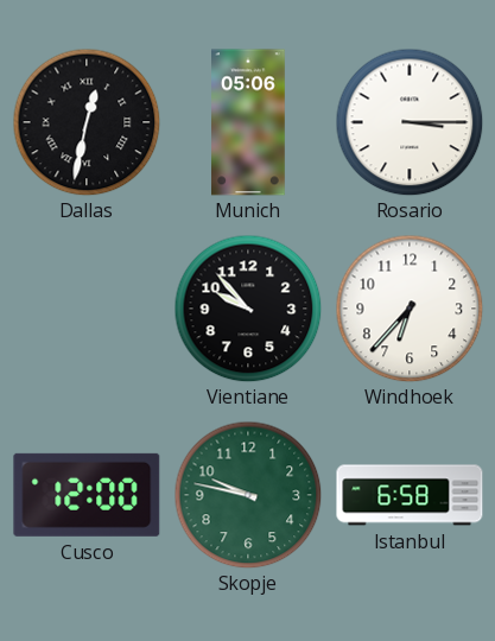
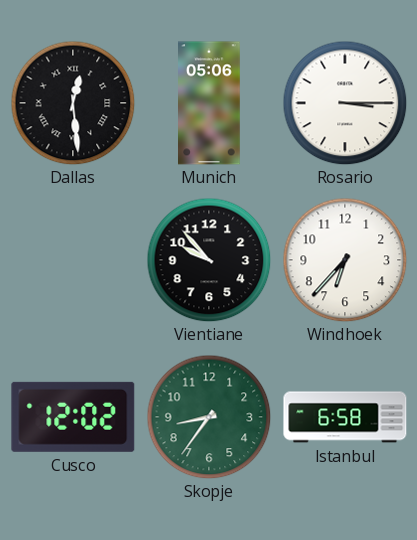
Dallas: 12:32 -> 12:29
Cusco: 12:00 -> 12:02
Skopje: 9:47 -> 8:36
